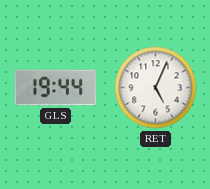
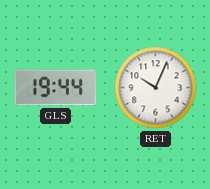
RET: 5:04 -> 10:04
